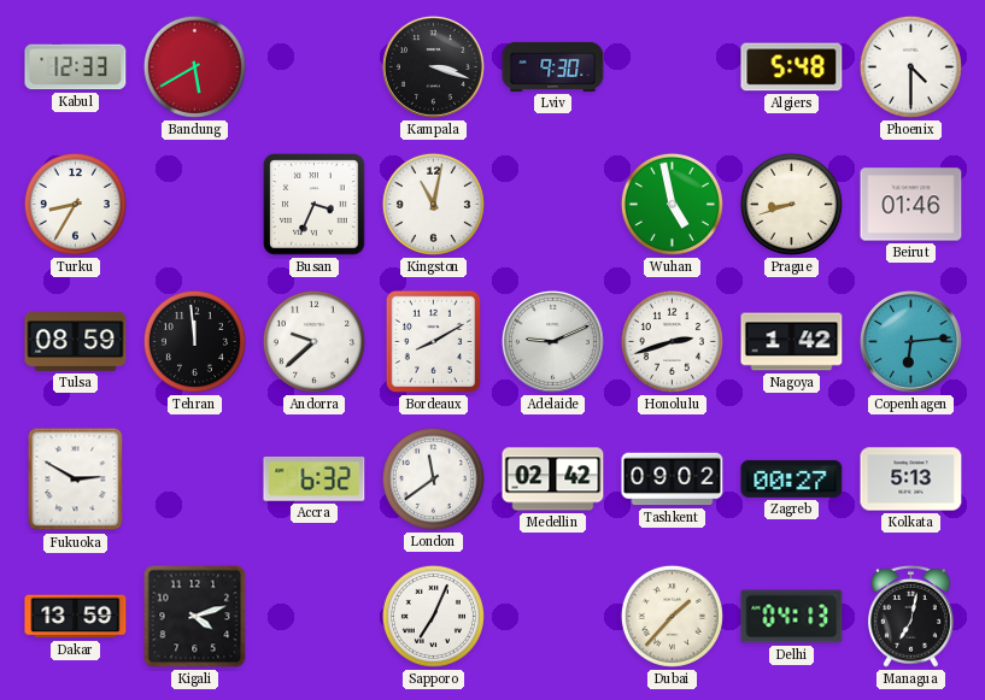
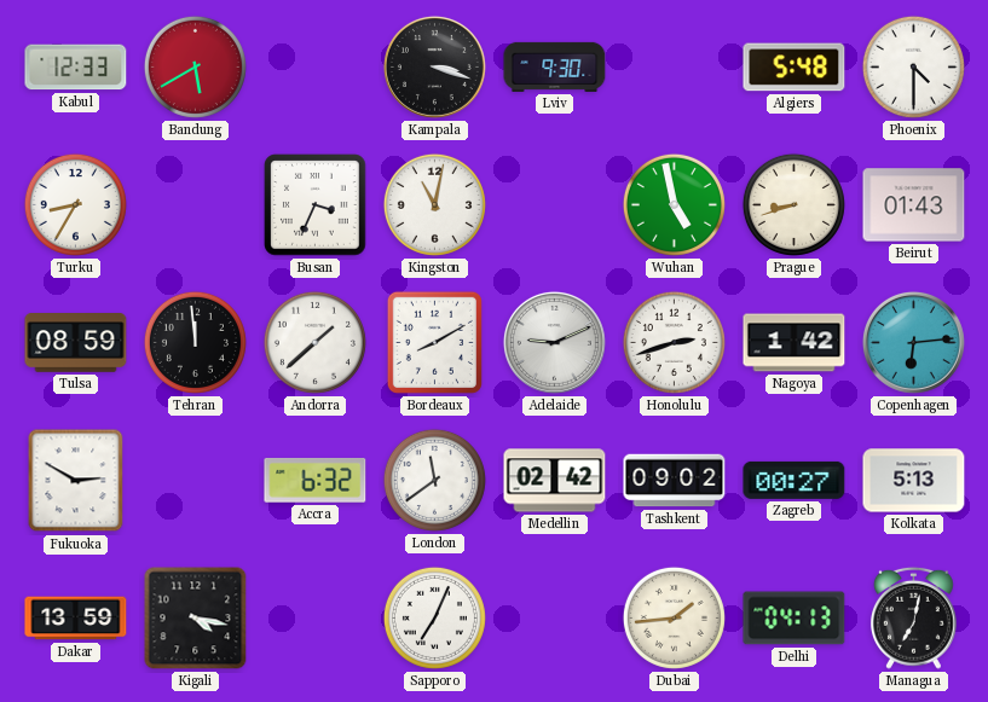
Beirut: 01:46 -> 01:43
Andorra: 9:38 -> 1:38
Kigali: 4:12 -> 4:17
Dubai: 1:37 -> 1:44
